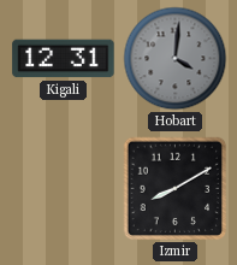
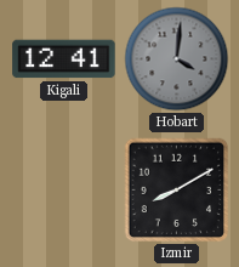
Kigali: 12:31 -> 12:41
